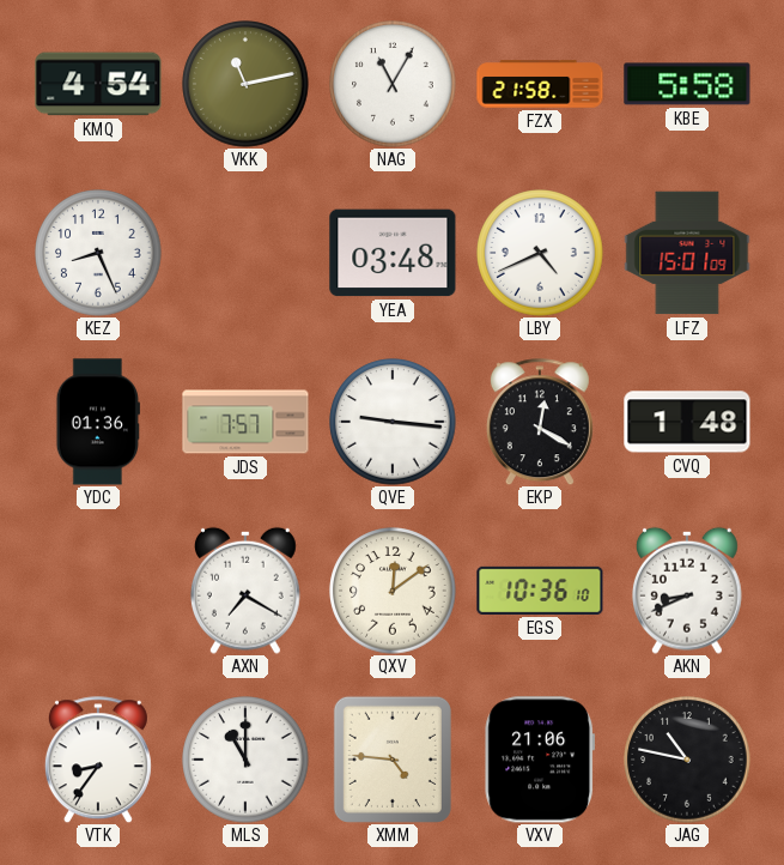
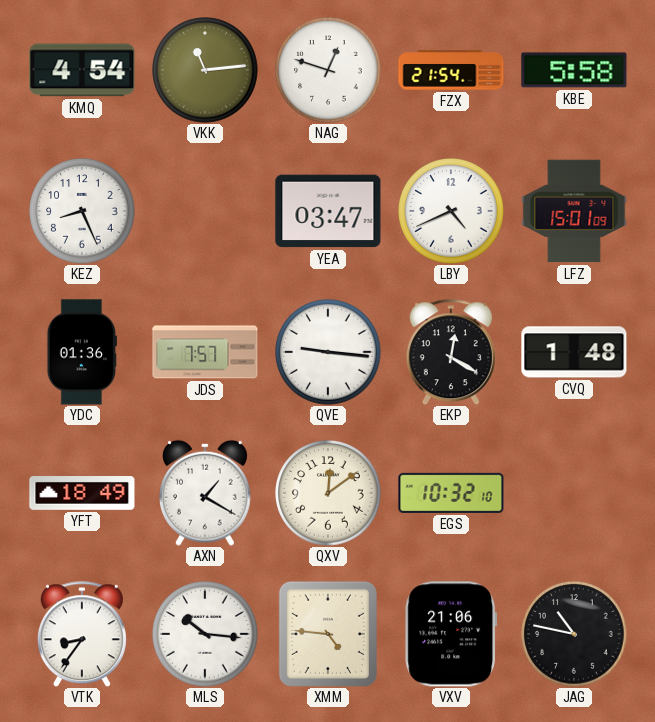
VKK: 11:13 -> 11:14
NAG: 11:05 -> 12:48
FZX: 21:58 -> 21:54
YEA: 03:48 -> 03:47
YFT: none -> 18:49
AXN: 7:20 -> 1:20
EGS: 10:36 -> 10:32
AKN: 8:41 -> none
MLS: 11:00 -> 10:16
